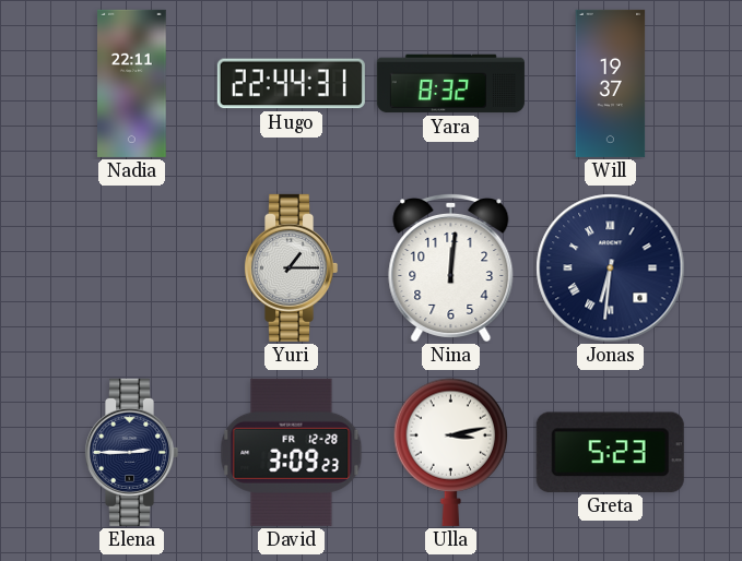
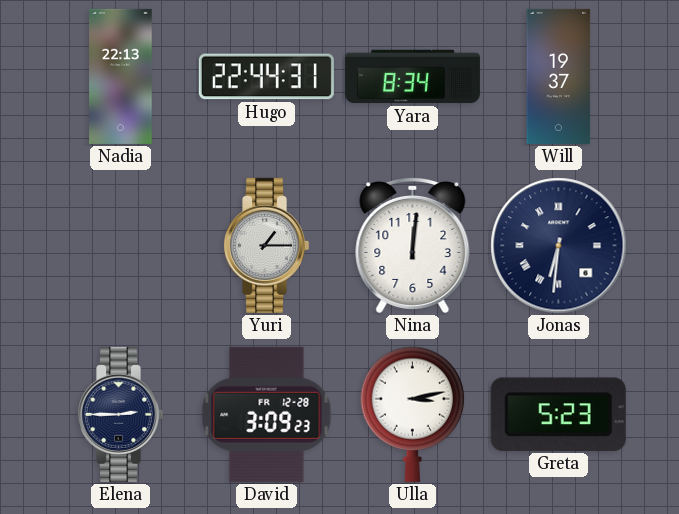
Nadia: 22:11 -> 22:13
Yara: 8:32 -> 8:34
